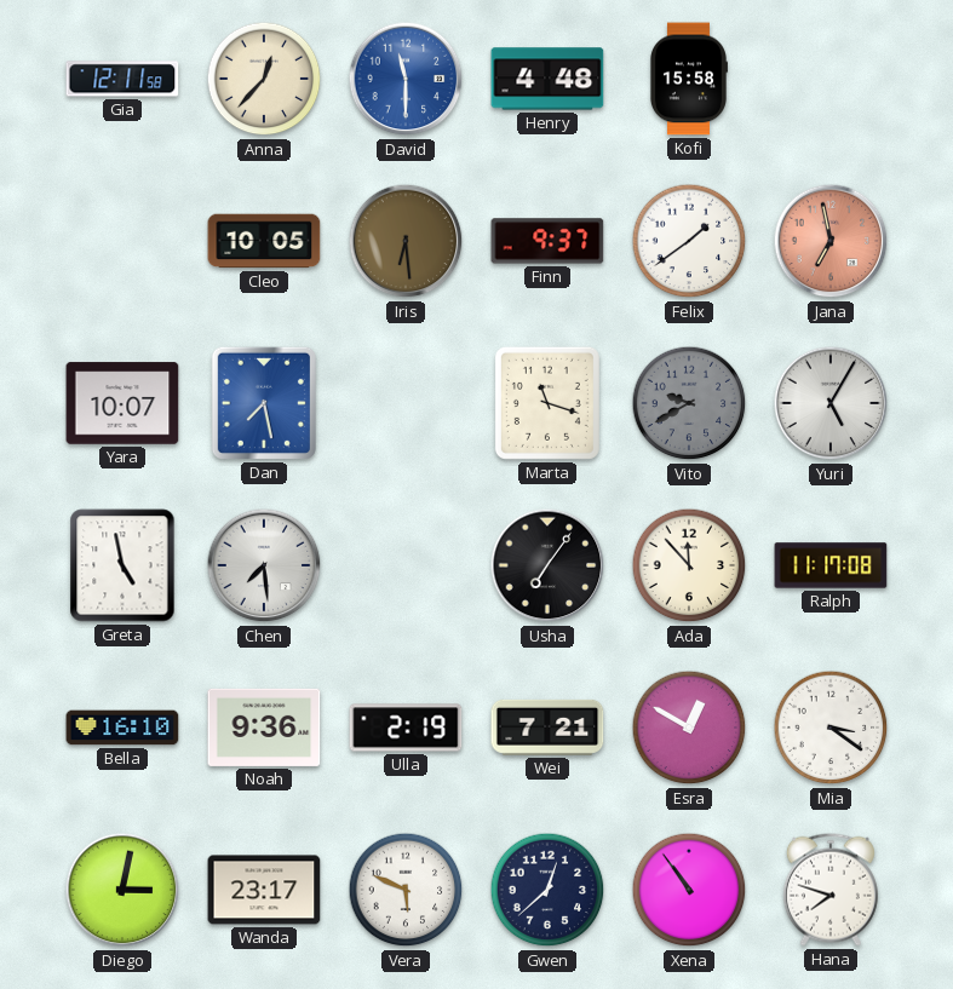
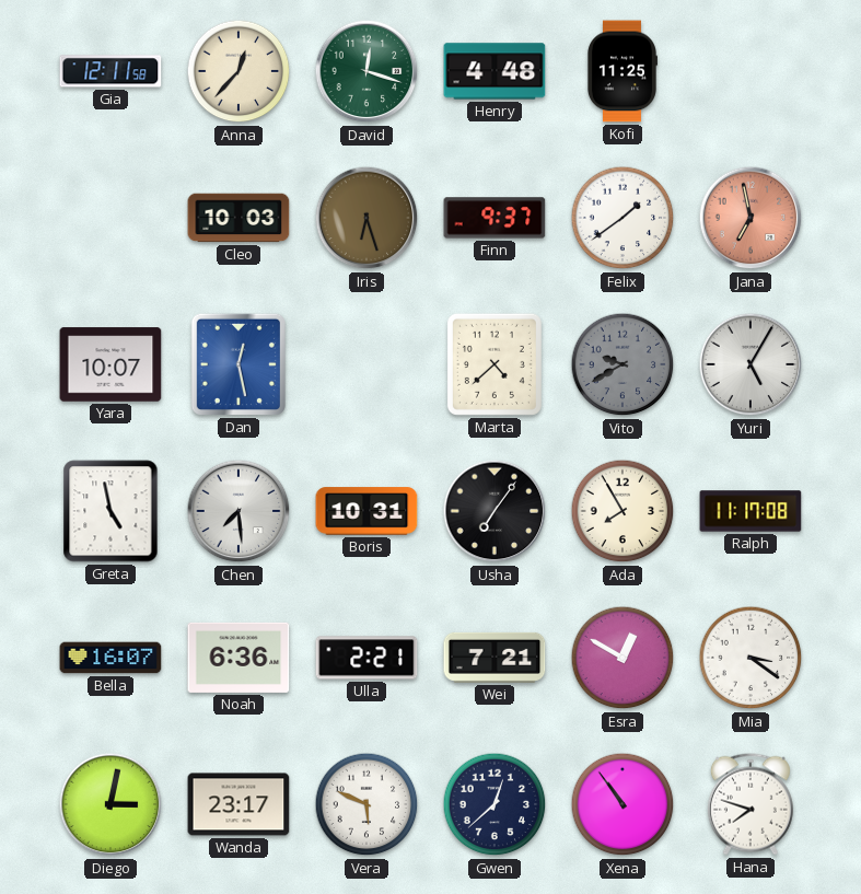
David: 11:30 -> 12:18
David dial: blue -> green
Kofi: 15:58 -> 11:25
Cleo: 10:05 -> 10:03
Iris: 6:29 -> 6:27
Dan: 7:28 -> 12:28
Marta: 11:18 -> 4:38
Boris: none -> 10:31
Ada: 11:53 -> 7:55
Bella: 16:10 -> 16:07
Noah: 9:36 -> 6:36
Ulla: 2:19 -> 2:21
